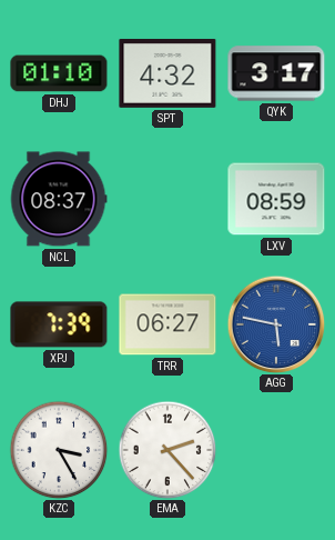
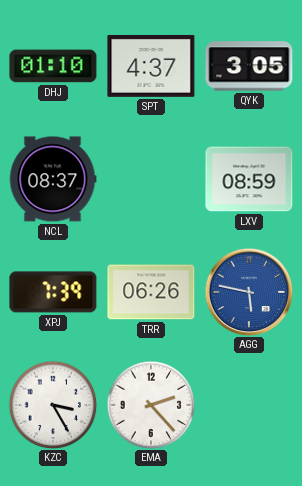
SPT: 4:32 -> 4:37
QYK: 3:17 -> 3:05
TRR: 06:27 -> 06:26
